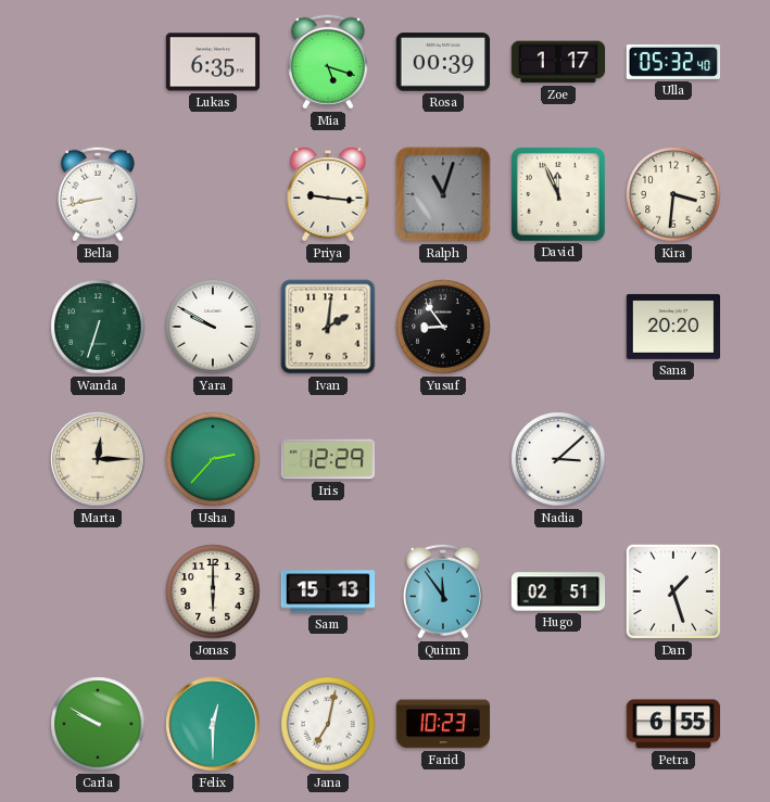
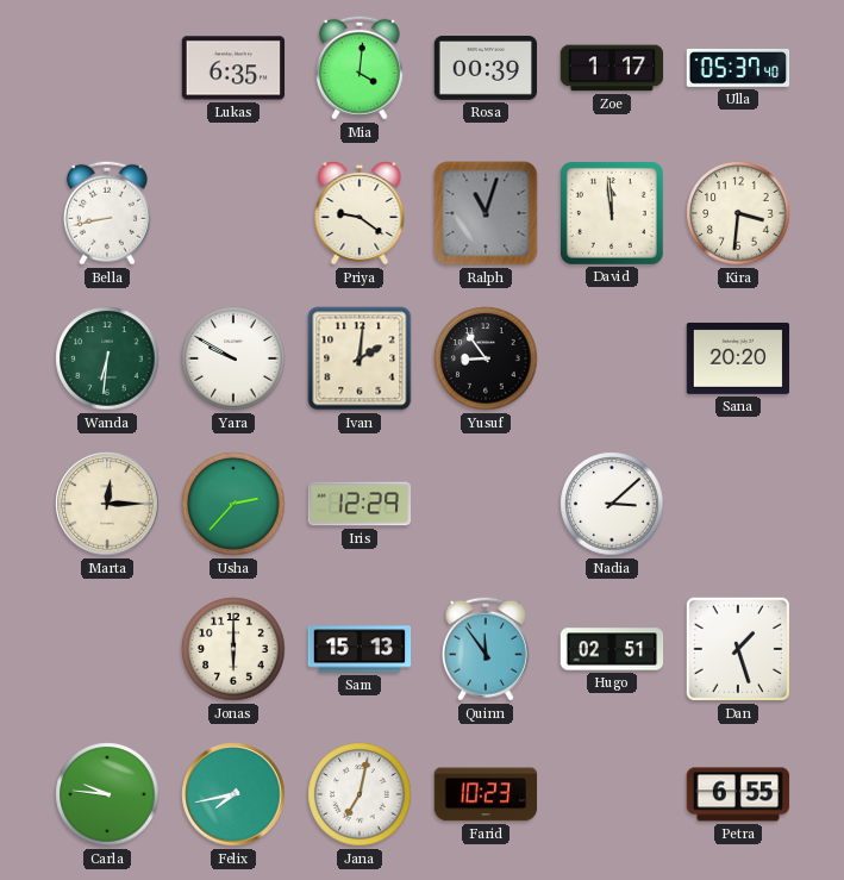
Mia: 5:18 -> 4:01
Ulla: 05:32 -> 05:37
Priya: 9:16 -> 9:21
David: 11:56 -> 11:59
Wanda: 6:33 -> 6:31
Carla: 9:50 -> 9:46
Felix: 12:30 -> 7:43
